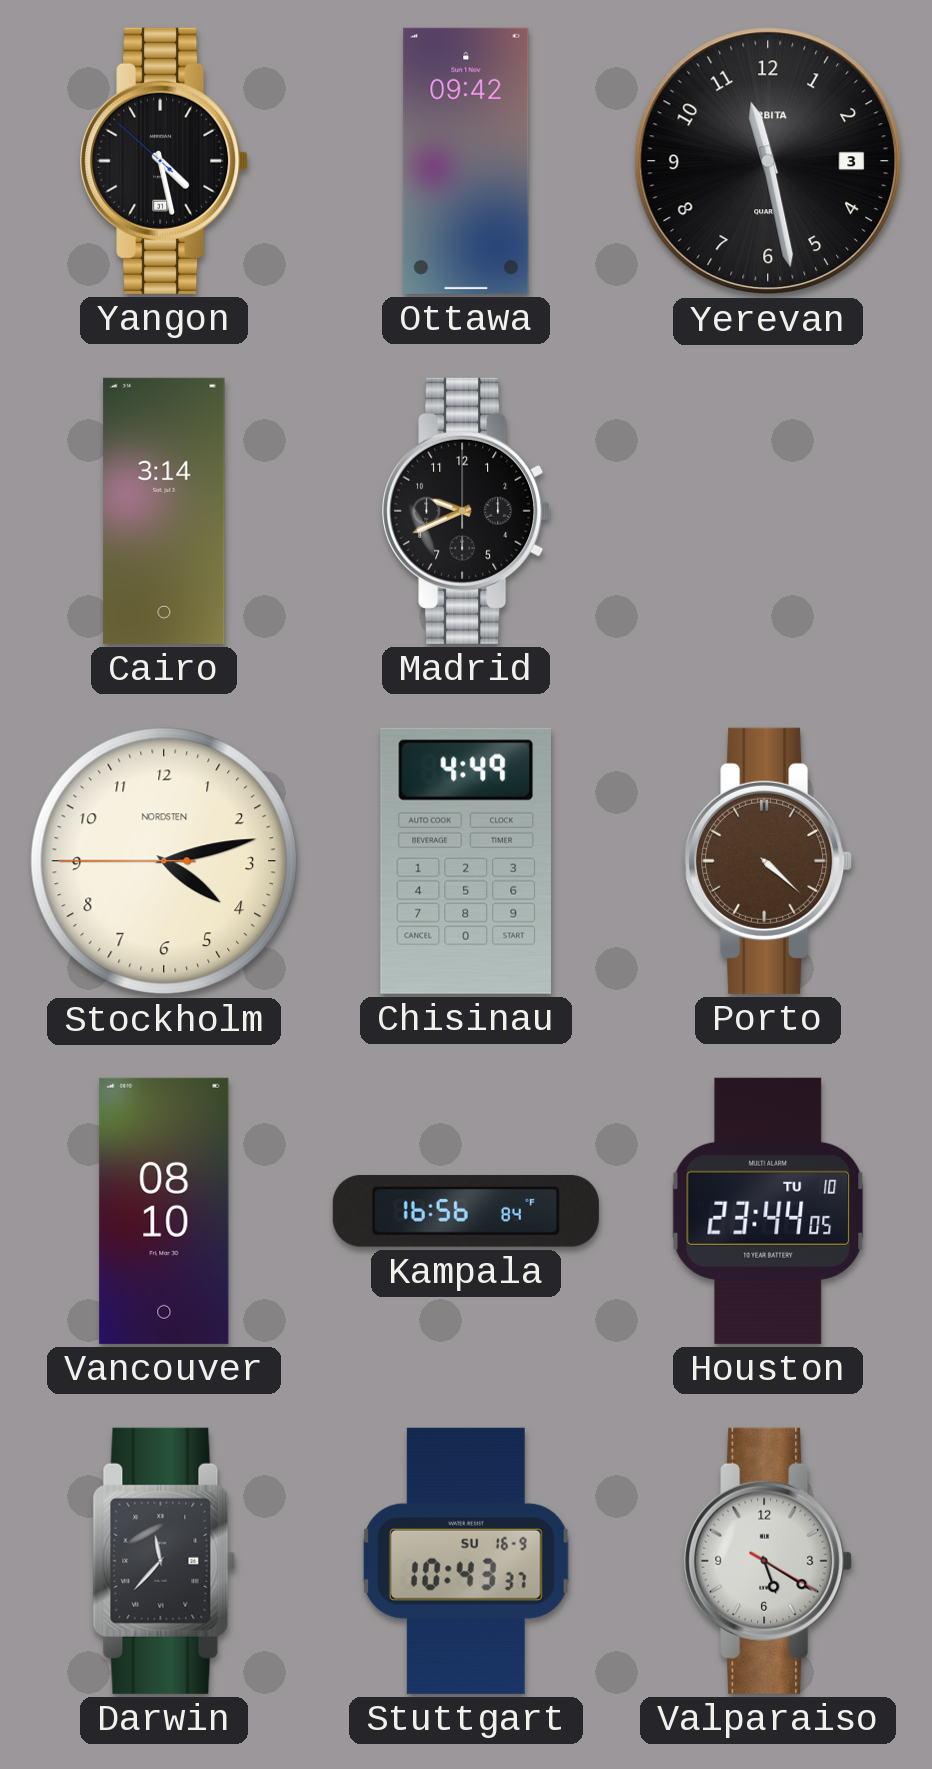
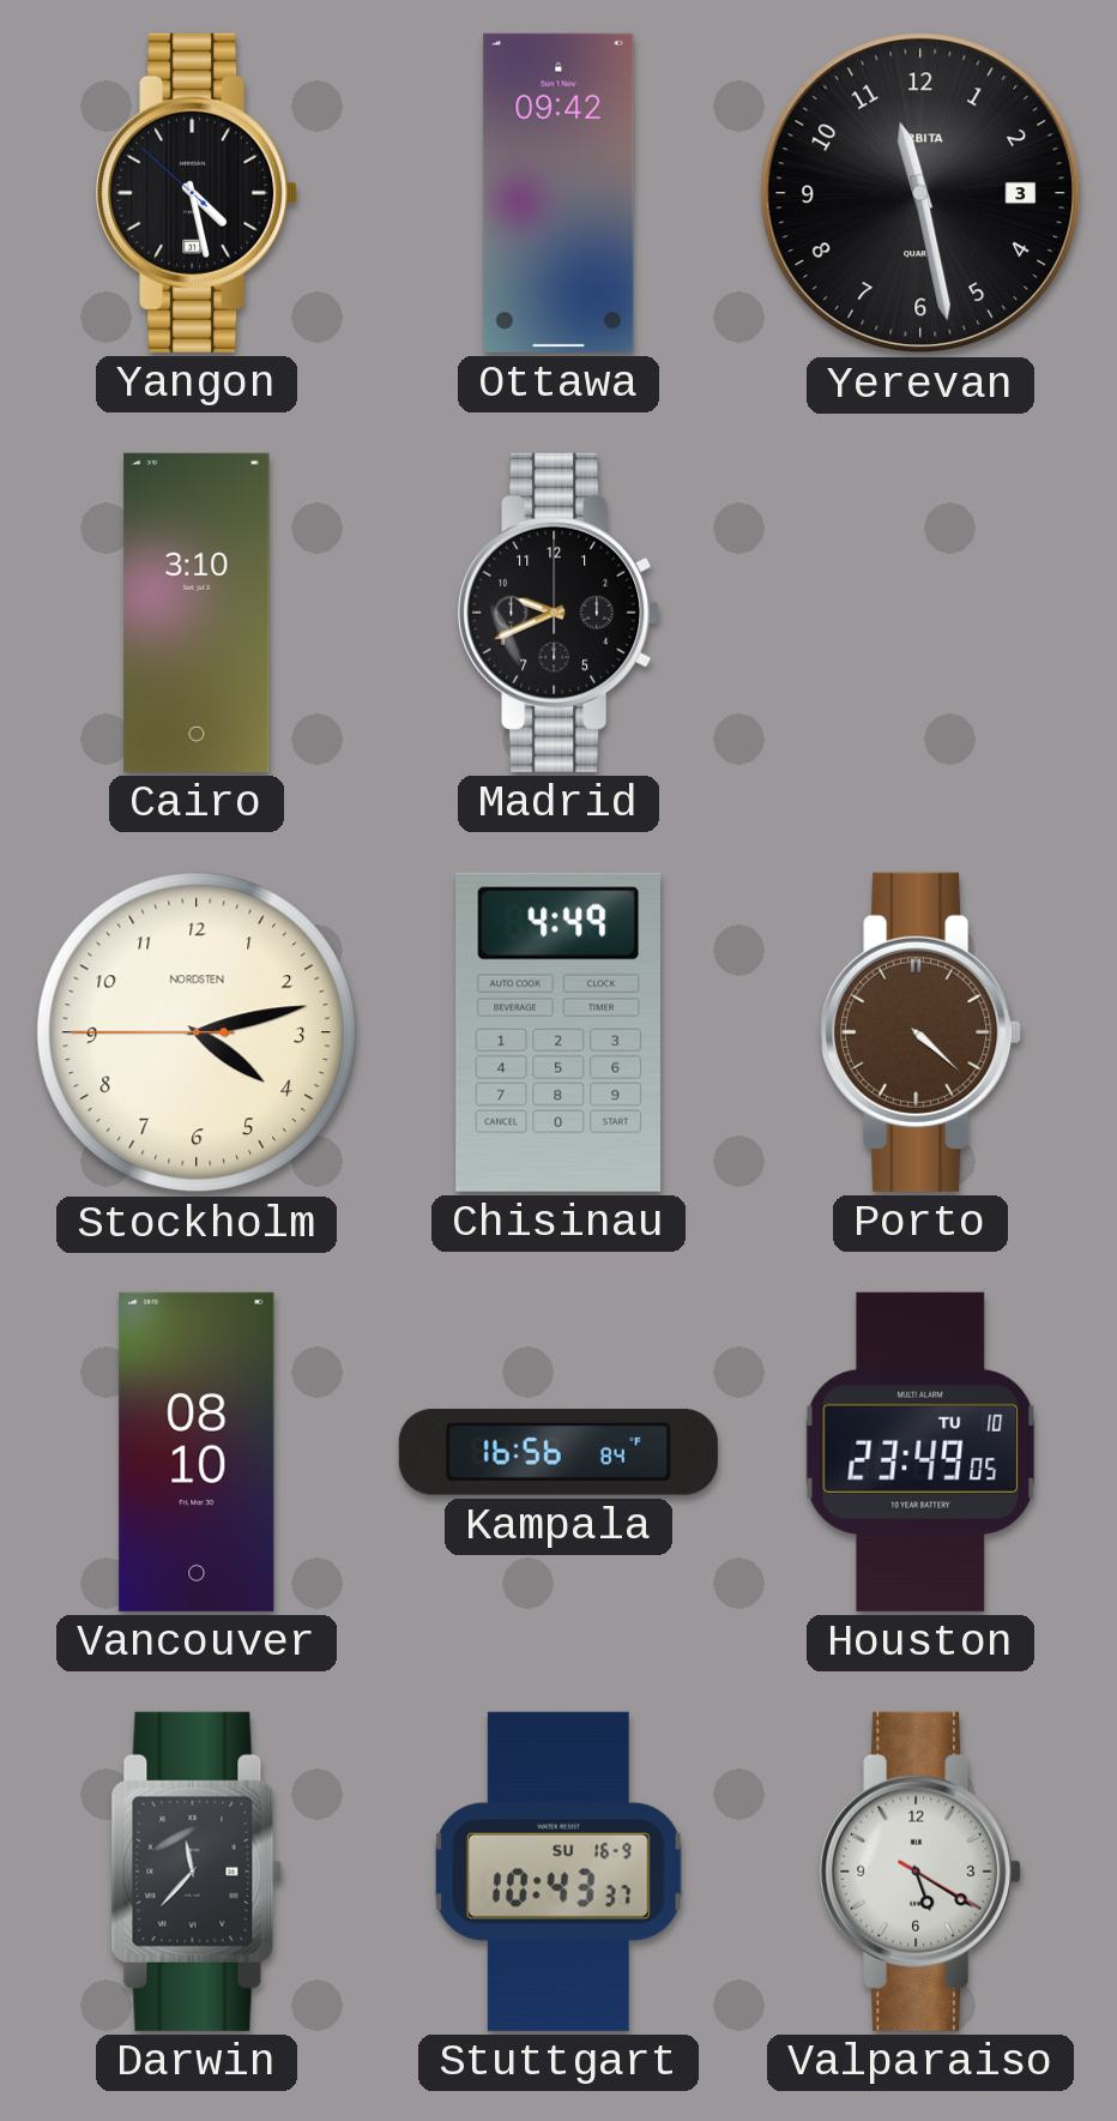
Cairo: 3:14 -> 3:10
Houston: 23:44 -> 23:49
